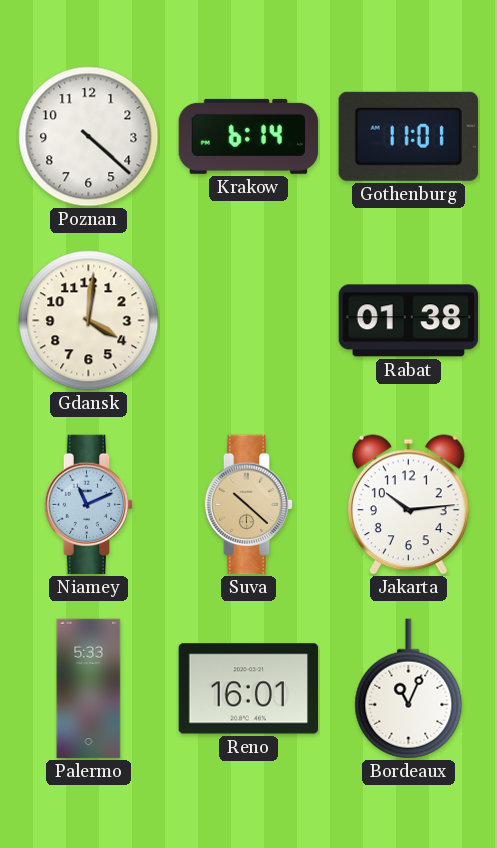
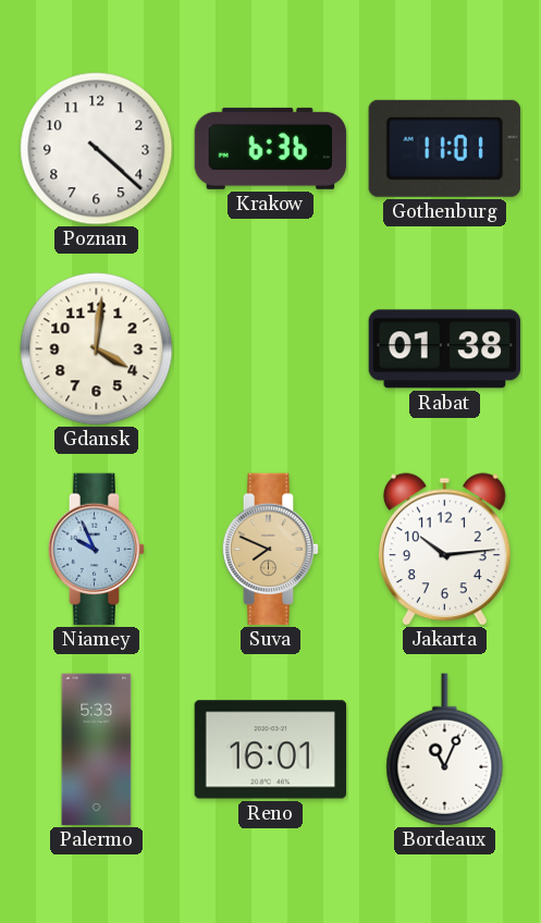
Krakow: 6:14 -> 6:36
Niamey: 11:11 -> 9:56
Suva: 10:22 -> 7:49
